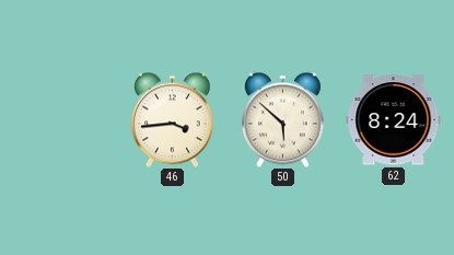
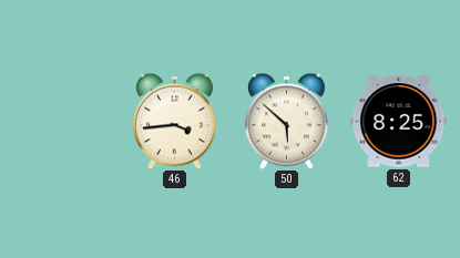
62: 8:24 -> 8:25
